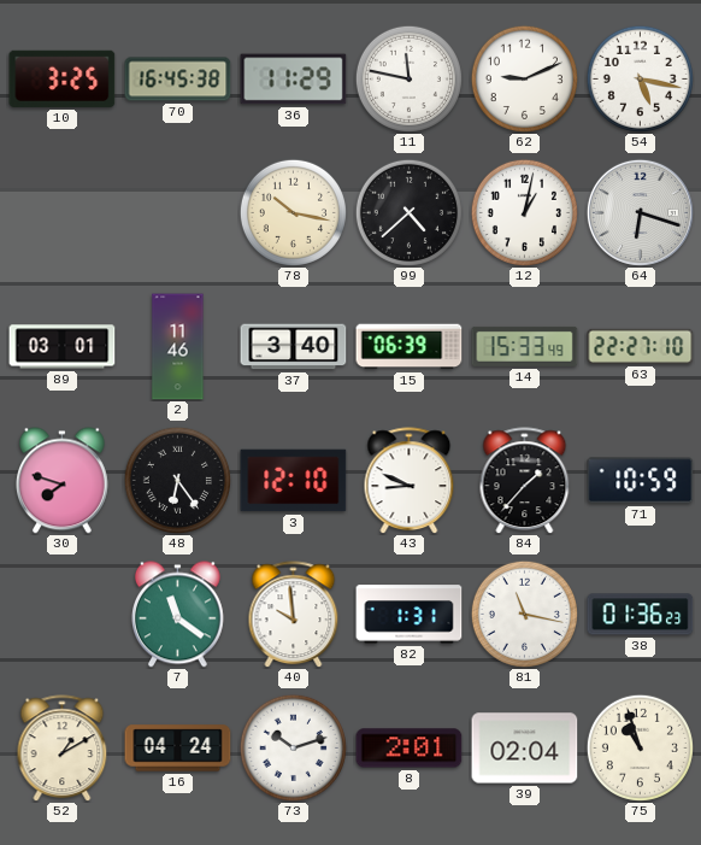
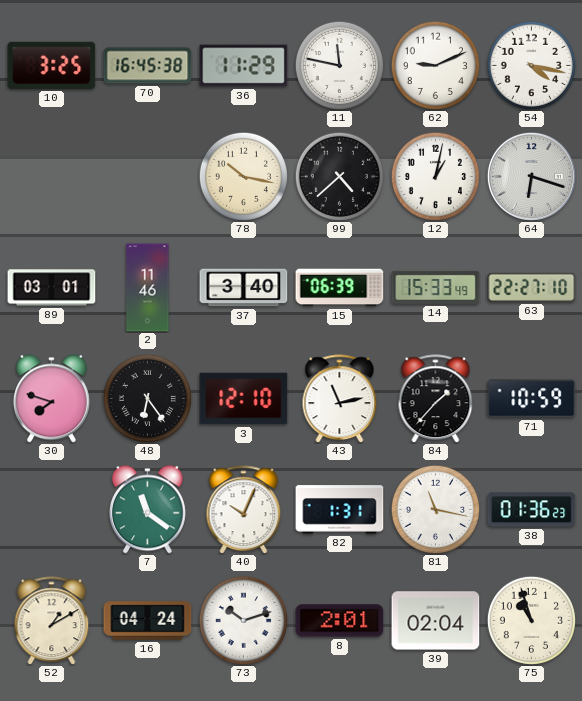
54: 5:17 -> 4:17
43: 8:49 -> 11:13
40: 9:59 -> 10:04
